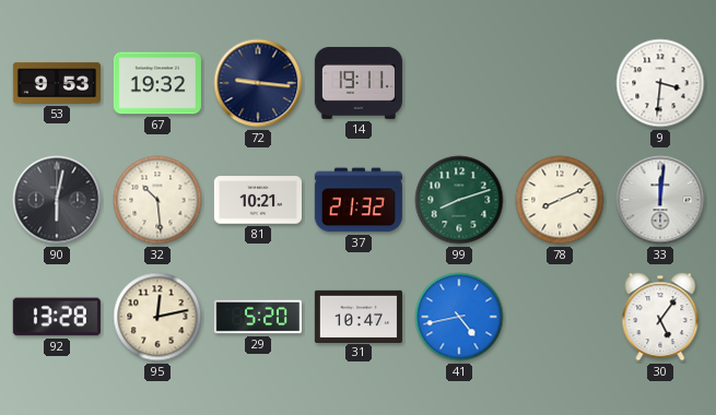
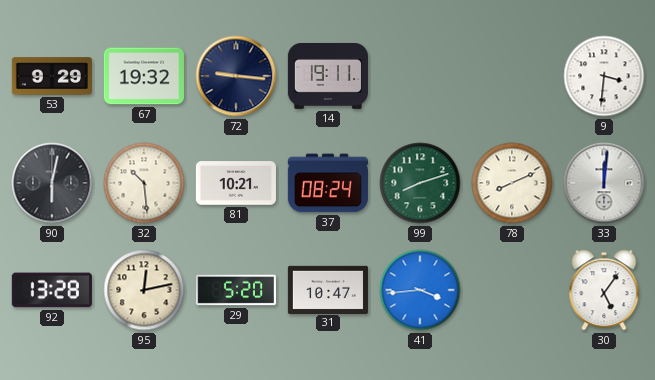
53: 9:53 -> 9:29
37: 21:32 -> 08:24
41: 4:43 -> 3:44
